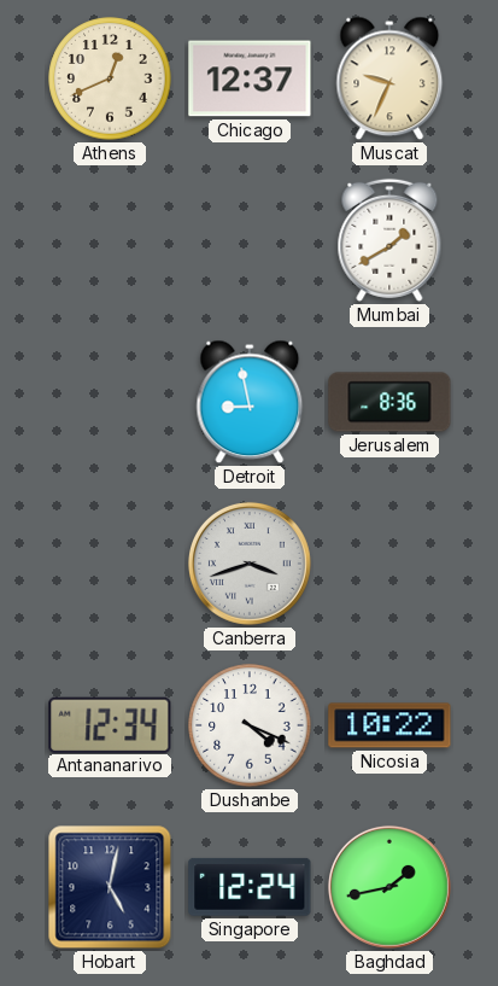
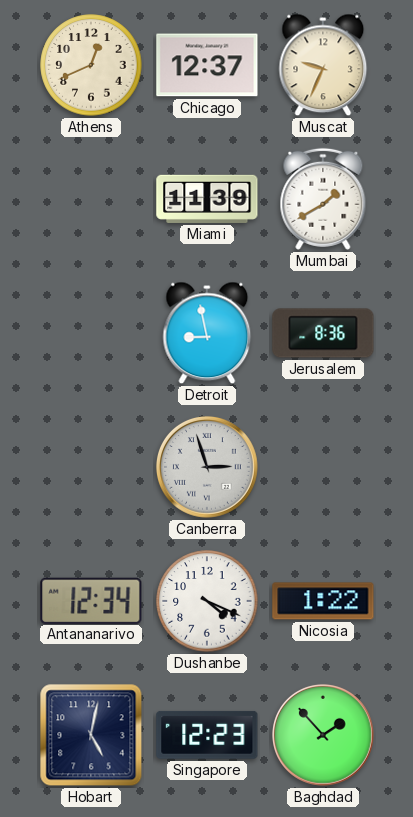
Miami: none -> 11:39
Canberra: 3:42 -> 2:57
Nicosia: 10:22 -> 1:22
Singapore: 12:24 -> 12:23
Baghdad: 1:43 -> 1:53
